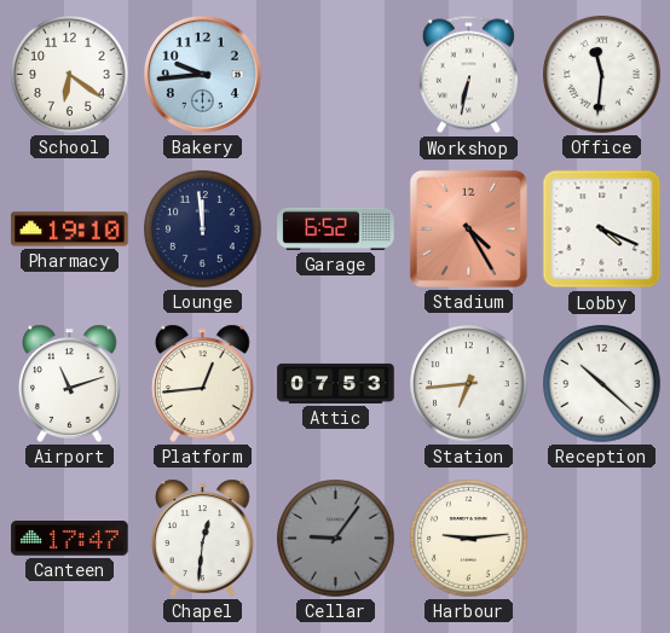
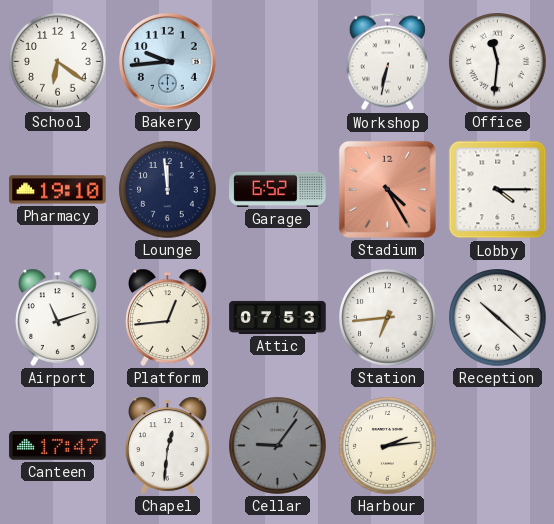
Lobby: 4:19 -> 4:15
Harbour: 9:14 -> 2:14
